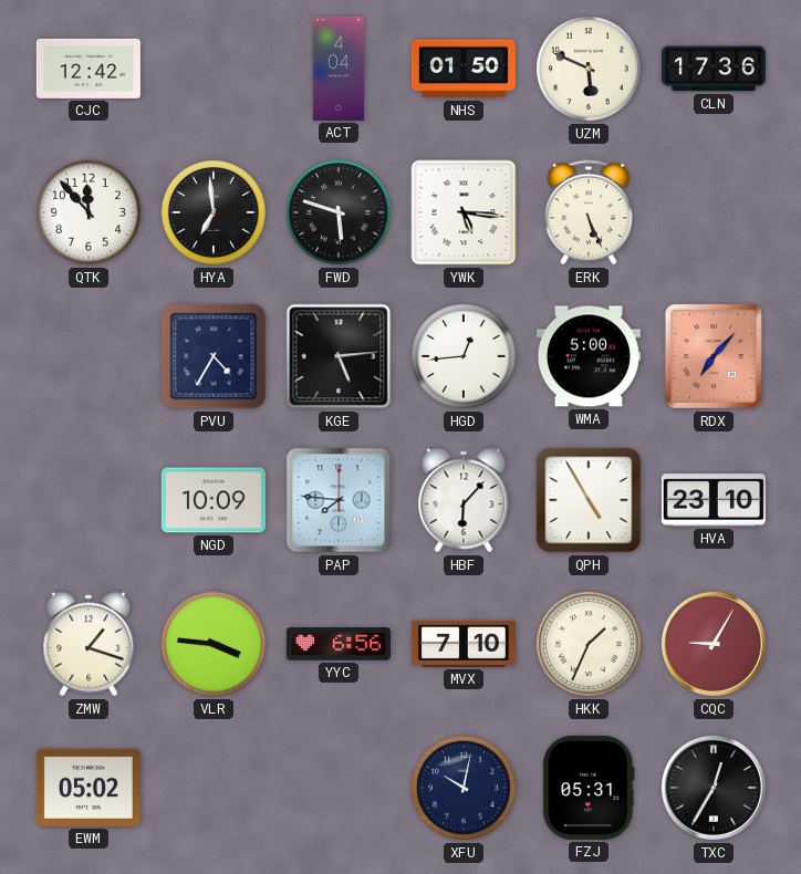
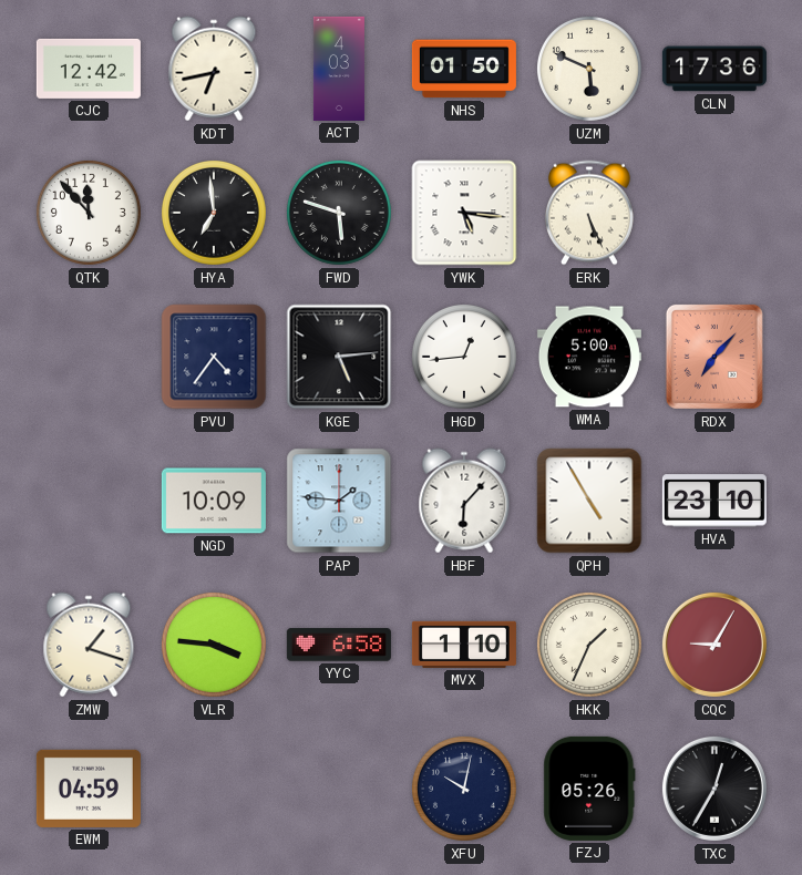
KDT: none -> 6:43
ACT: 4:04 -> 4:03
PVU: 4:35 -> 4:36
PAP: 7:46 -> 1:46
YYC: 6:56 -> 6:58
MVX: 7:10 -> 1:10
EWM: 05:02 -> 04:59
FZJ: 05:31 -> 05:26
